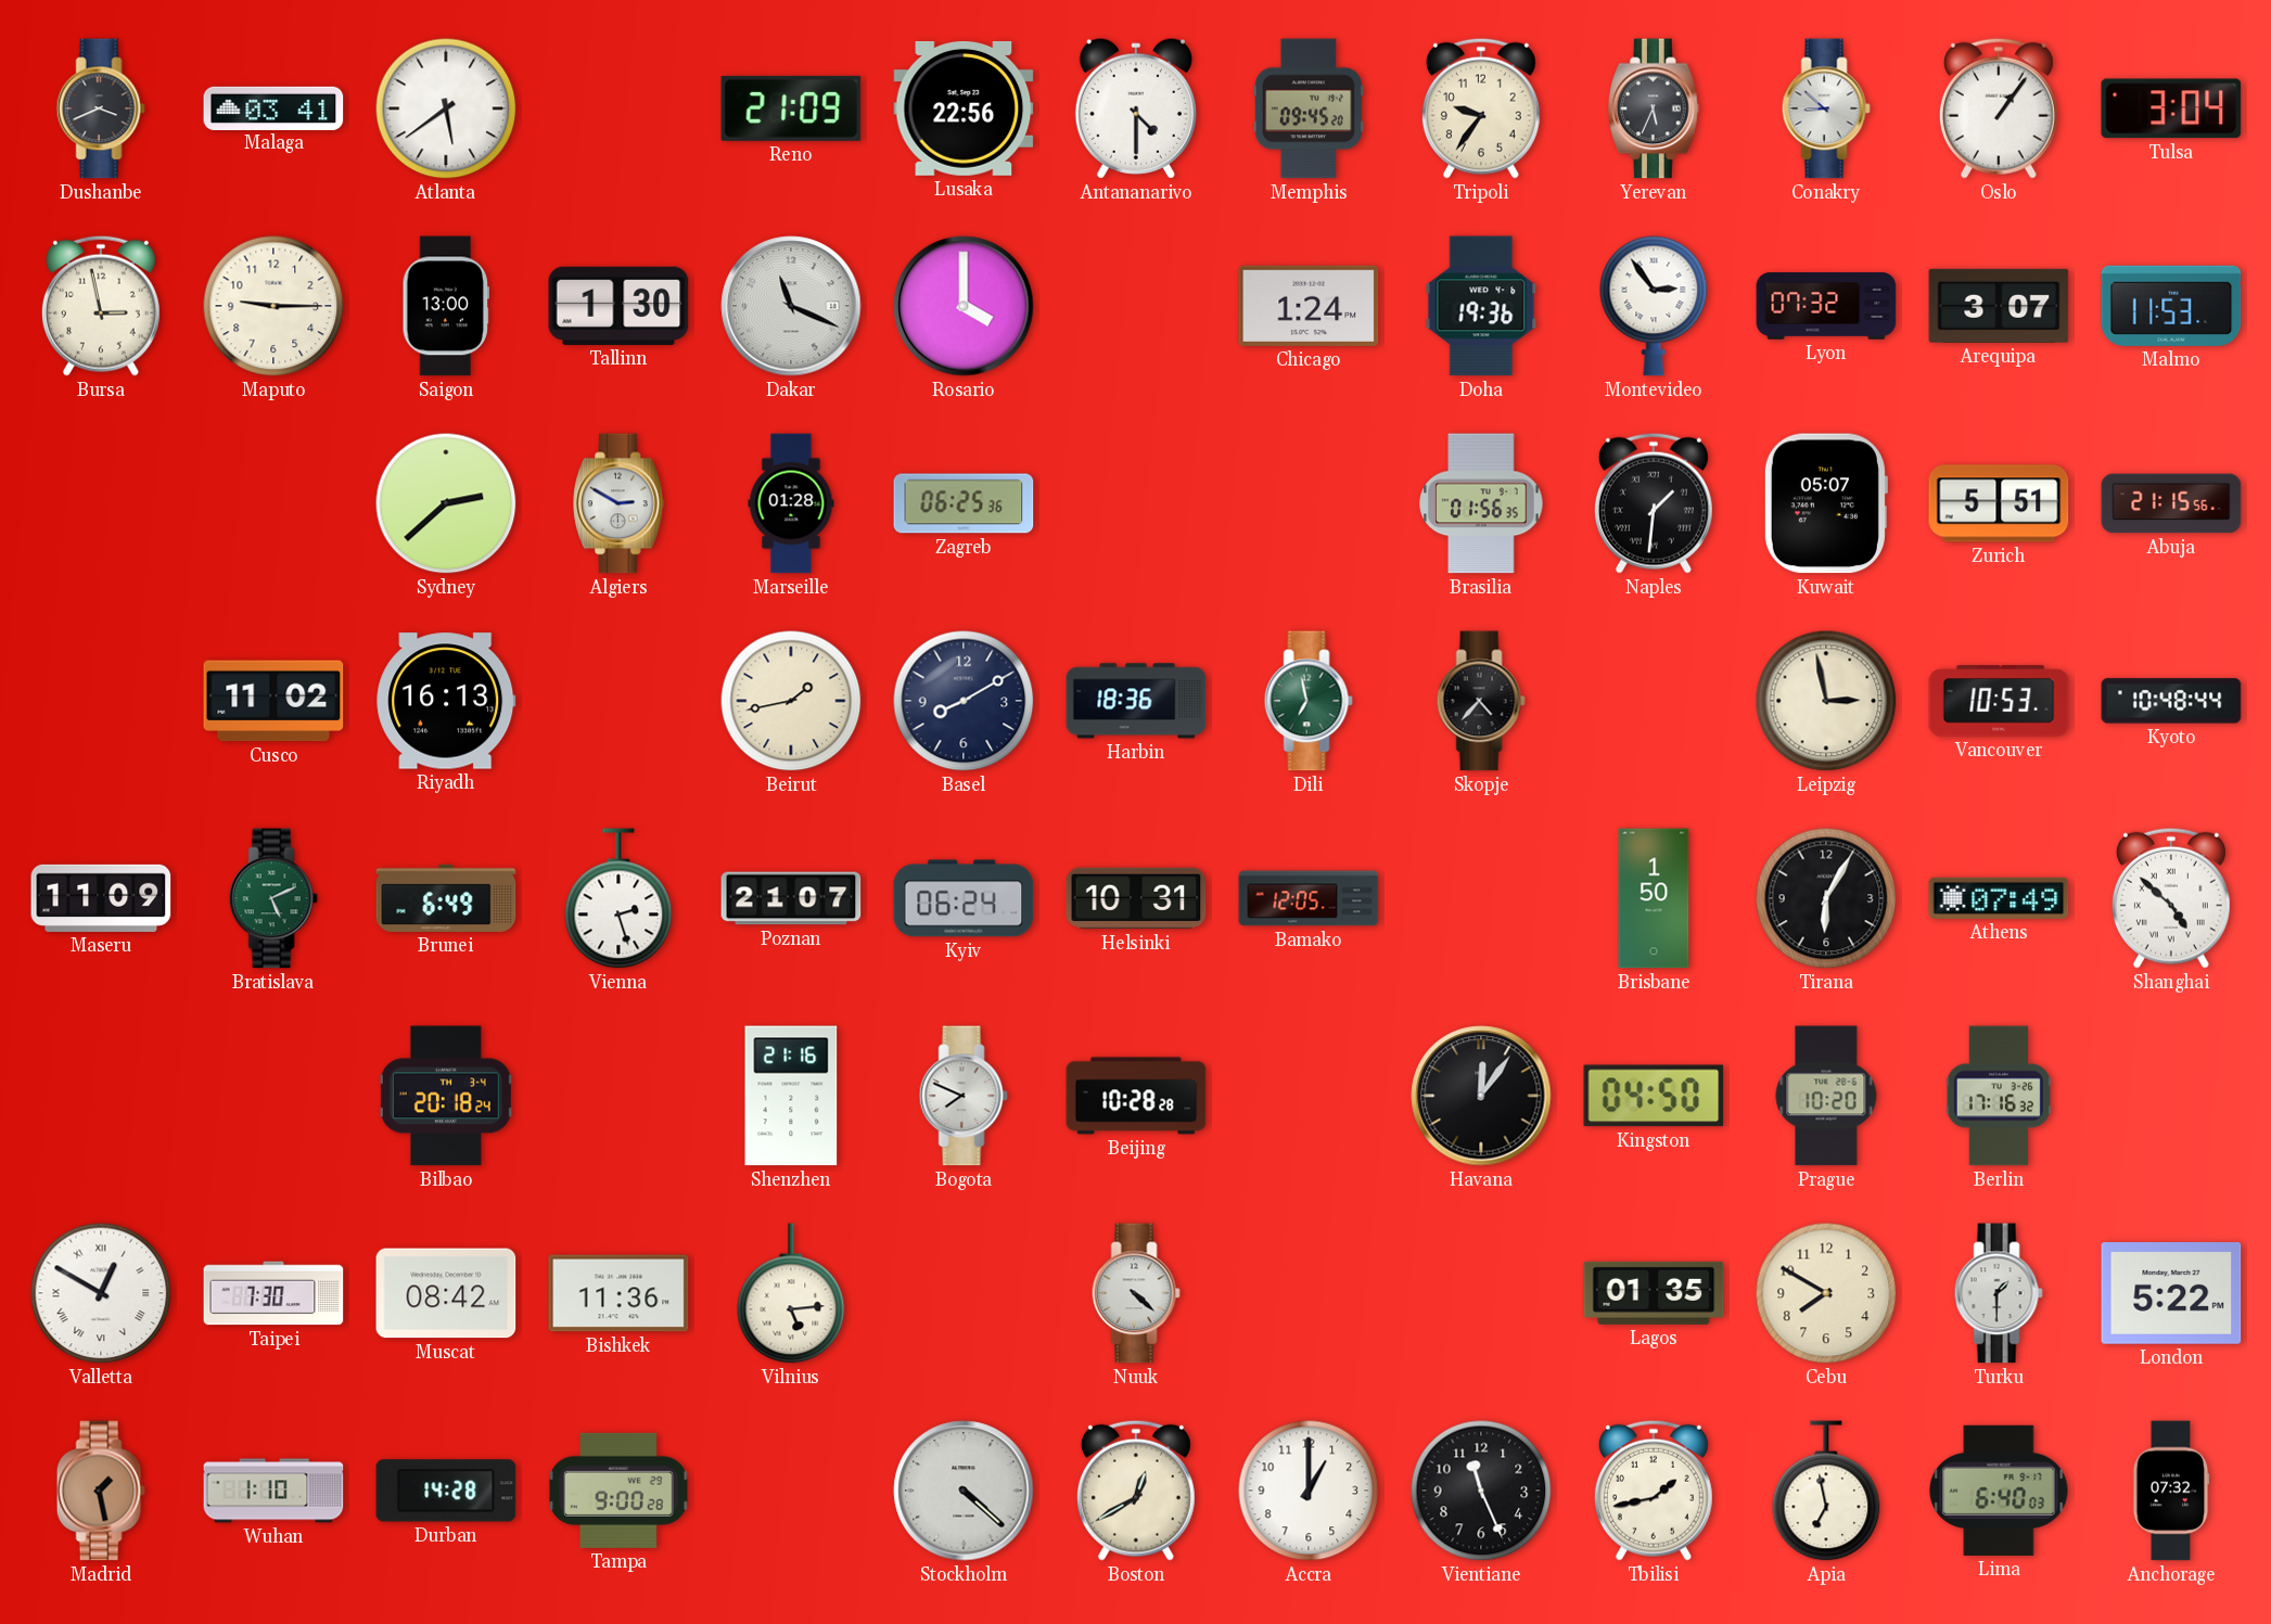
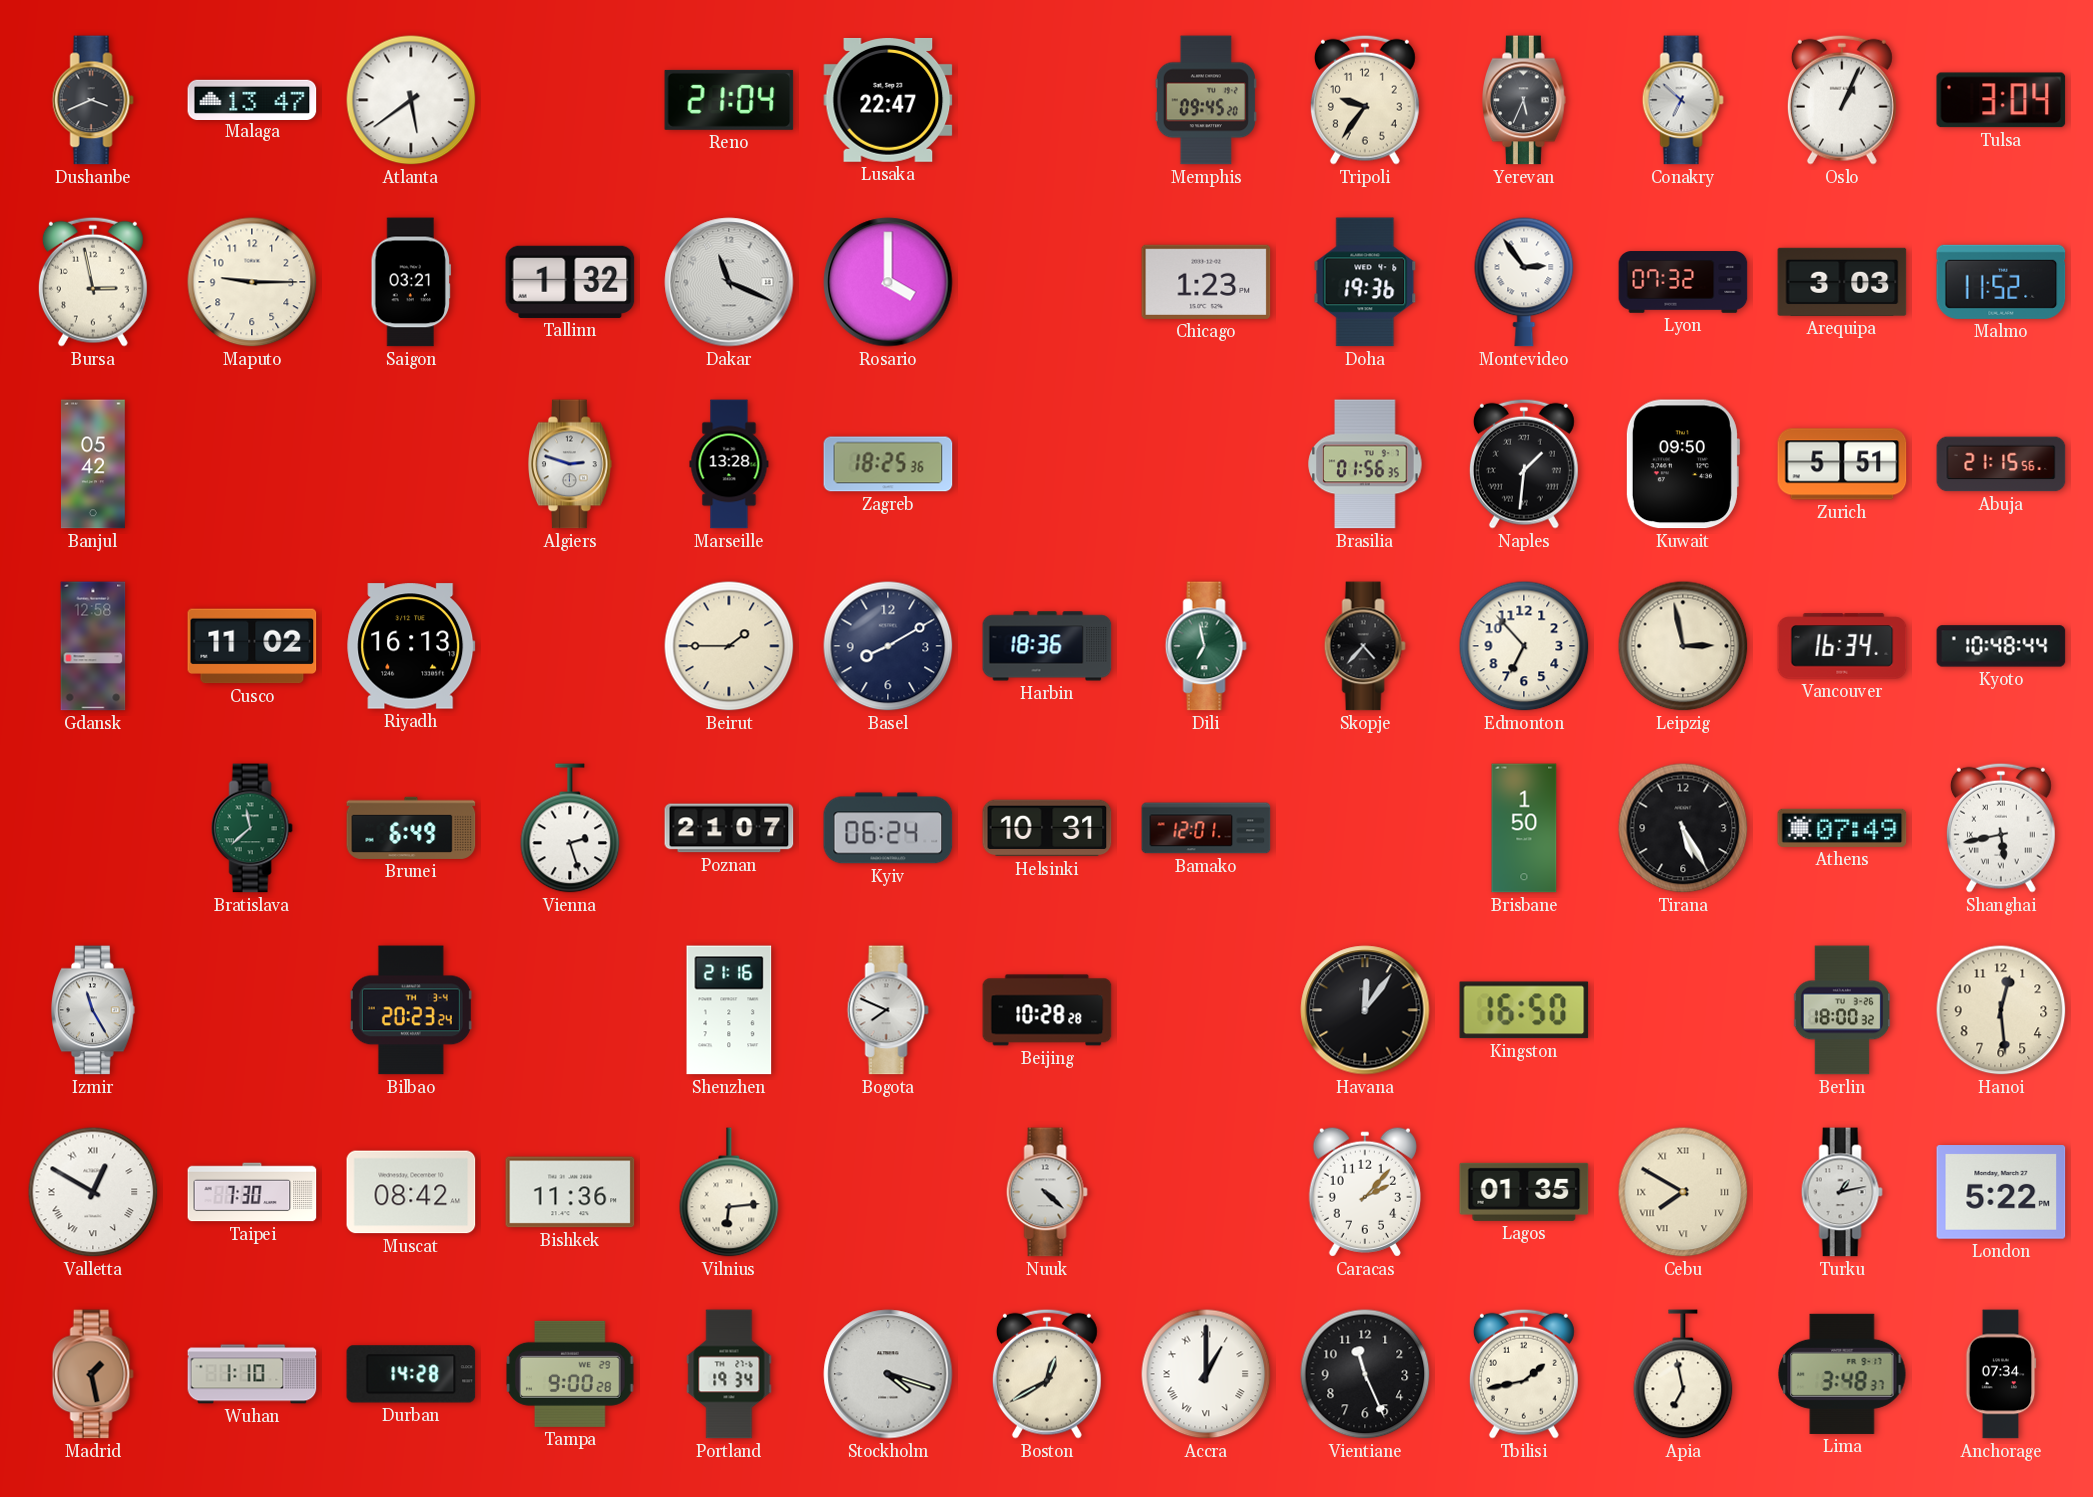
Malaga: 03:41 -> 13:47
Reno: 21:09 -> 21:04
Lusaka: 22:56 -> 22:47
Antananarivo: 4:30 -> none
Conakry: 8:52 -> 6:52
Oslo: 1:06 -> 1:04
Saigon: 13:00 -> 03:21
Tallinn: 1:30 -> 1:32
Chicago: 1:24 -> 1:23
Arequipa: 3:07 -> 3:03
Malmo: 11:53 -> 11:52
Banjul: none -> 05:42
Sydney: 2:38 -> none
Algiers: 2:50 -> 2:48
Marseille: 01:28 -> 13:28
Zagreb: 06:25 -> 18:25
Kuwait: 05:07 -> 09:50
Gdansk: none -> 12:58
Beirut: 1:43 -> 1:45
Edmonton: none -> 6:53
Vancouver: 10:53 -> 16:34
Maseru: 11:09 -> none
Bratislava: 5:11 -> 11:38
Bamako: 12:05 -> 12:01
Tirana: 6:05 -> 5:25
Shanghai: 4:52 -> 5:43
Izmir: none -> 11:25
Bilbao: 20:18 -> 20:23
Kingston: 04:50 -> 16:50
Prague: 10:20 -> none
Berlin: 17:16 -> 18:00
Hanoi: none -> 12:29
Vilnius: 5:14 -> 6:14
Caracas: none -> 2:07
Cebu numerals: Arabic -> Roman
Turku: 1:30 -> 1:13
Portland: none -> 19:34
Stockholm: 4:22 -> 4:18
Accra numerals: Arabic -> Roman
Lima: 6:40 -> 3:48
Anchorage: 07:32 -> 07:34
